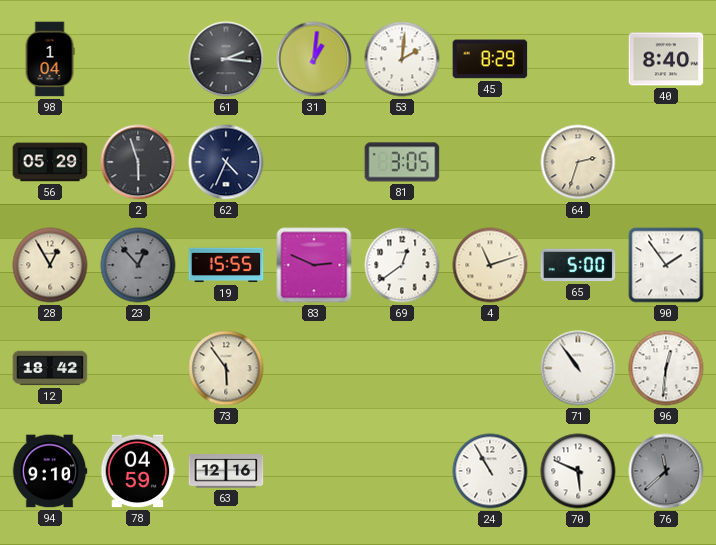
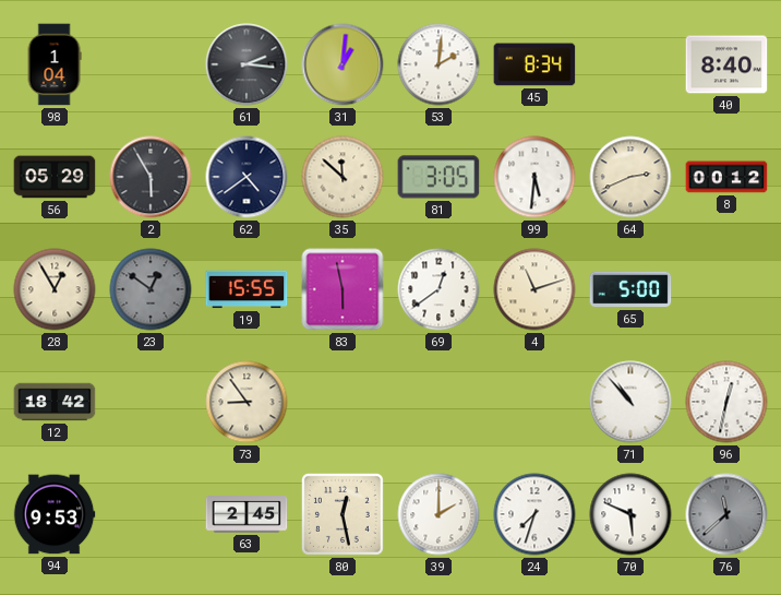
45: 8:29 -> 8:34
2: 5:57 -> 5:55
62: 4:34 -> 4:39
35: none -> 11:52
99: none -> 5:31
64: 2:33 -> 2:41
8: none -> 00:12
23: 12:53 -> 12:51
83: 2:49 -> 5:58
90: 1:54 -> none
73: 5:54 -> 8:54
71: 10:54 -> 10:53
96: 12:31 -> 12:32
94: 9:10 -> 9:53
78: 04:59 -> none
63: 12:16 -> 2:45
80: none -> 12:28
39: none -> 2:00
24: 10:55 -> 7:33
